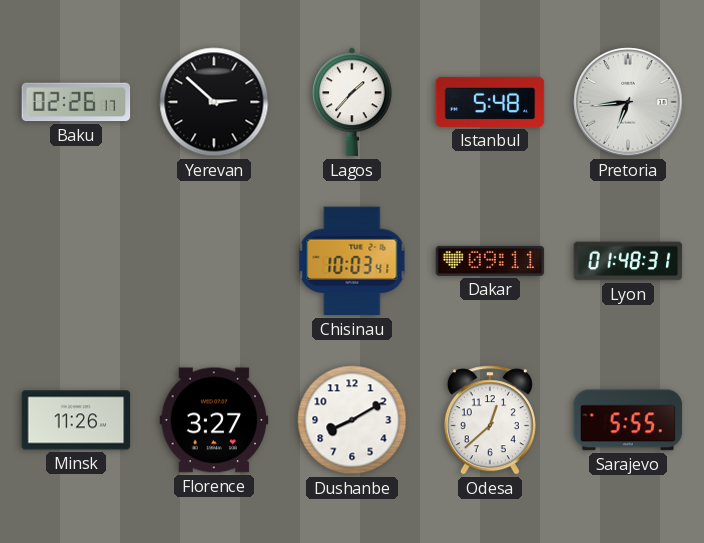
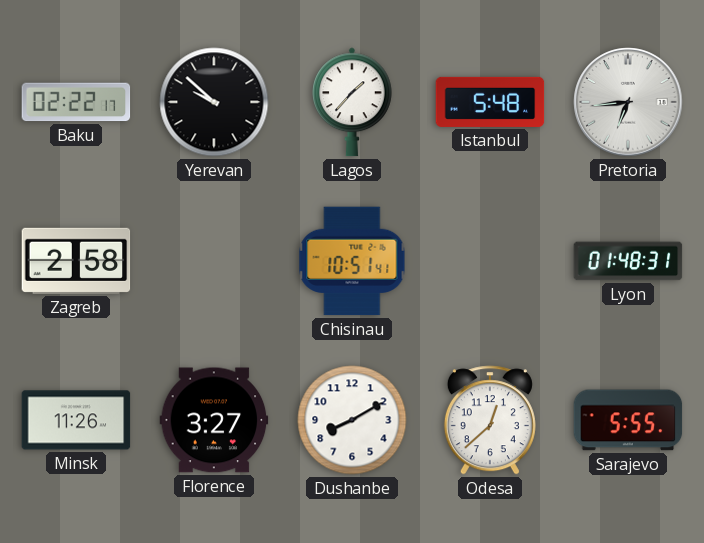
Baku: 02:26 -> 02:22
Yerevan: 2:52 -> 9:52
Zagreb: none -> 2:58
Chisinau: 10:03 -> 10:51
Dakar: 09:11 -> none
